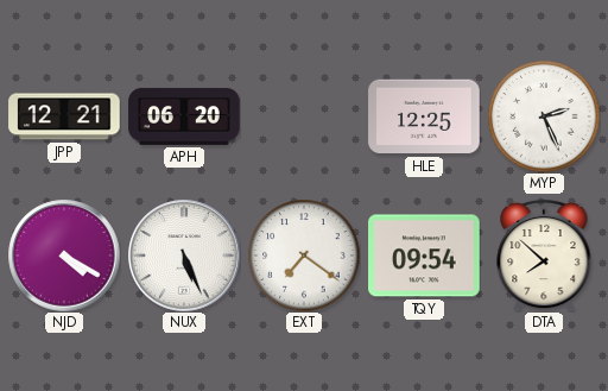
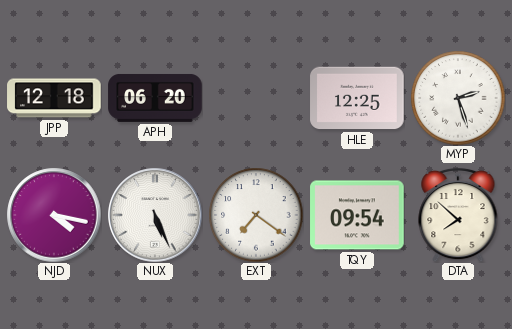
JPP: 12:21 -> 12:18
MYP: 2:26 -> 2:27
NJD: 4:20 -> 4:17
